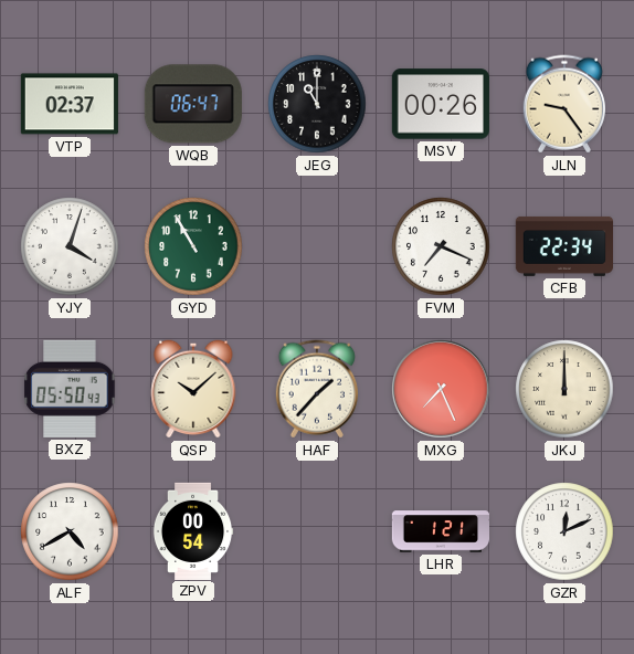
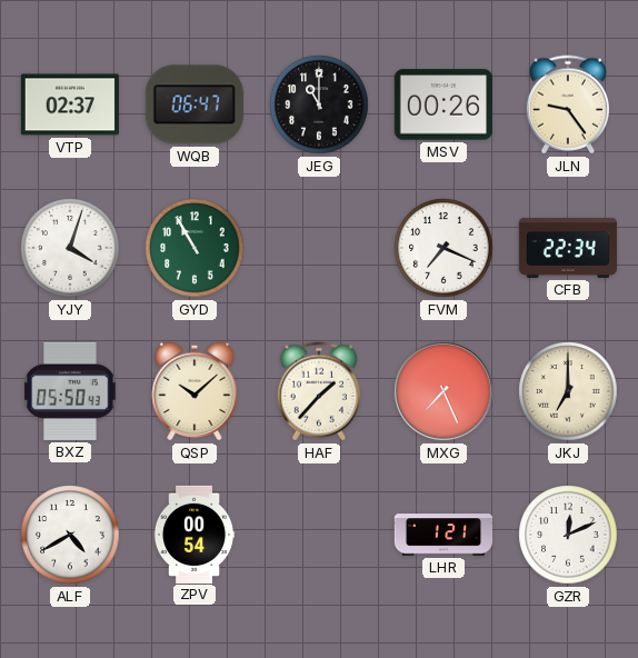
JKJ: 12:00 -> 7:00
